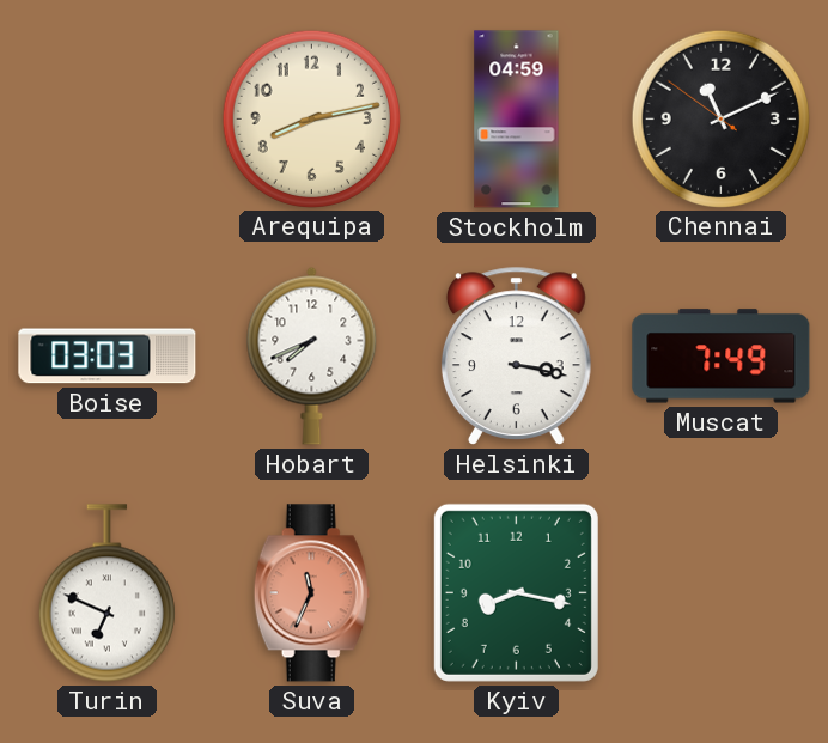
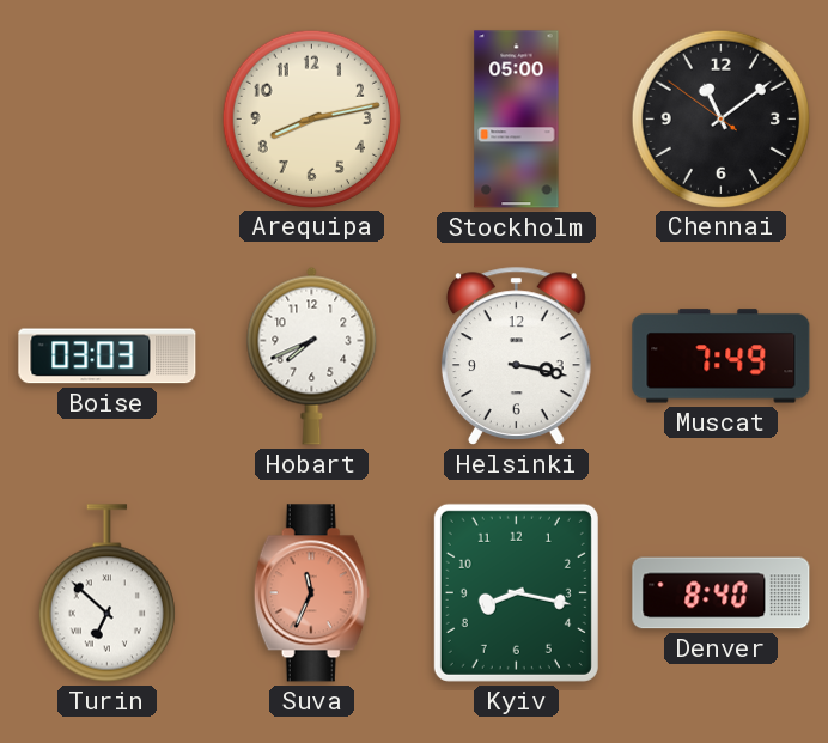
Stockholm: 04:59 -> 05:00
Chennai: 11:10 -> 11:08
Turin: 6:49 -> 6:52
Denver: none -> 8:40
